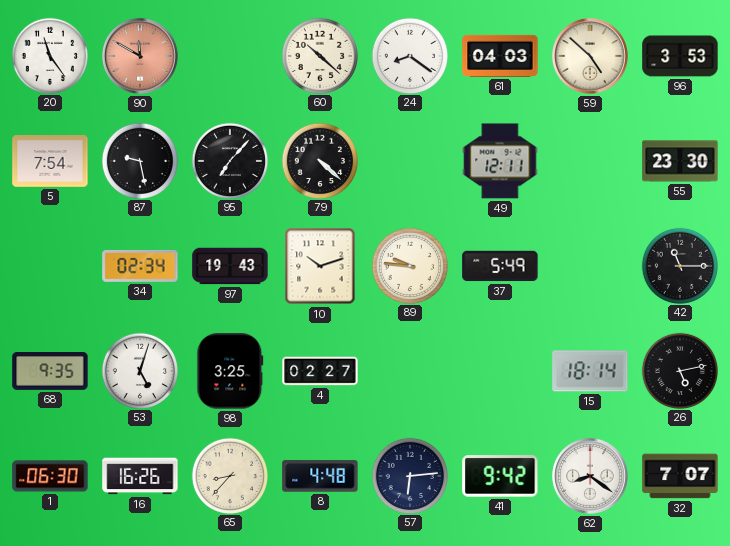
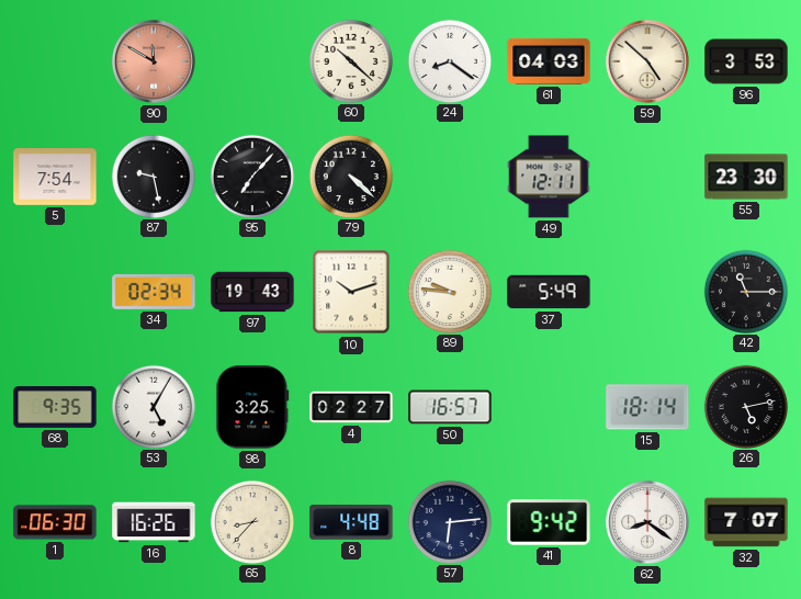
20: 11:24 -> none
53: 5:03 -> 5:05
50: none -> 16:57
